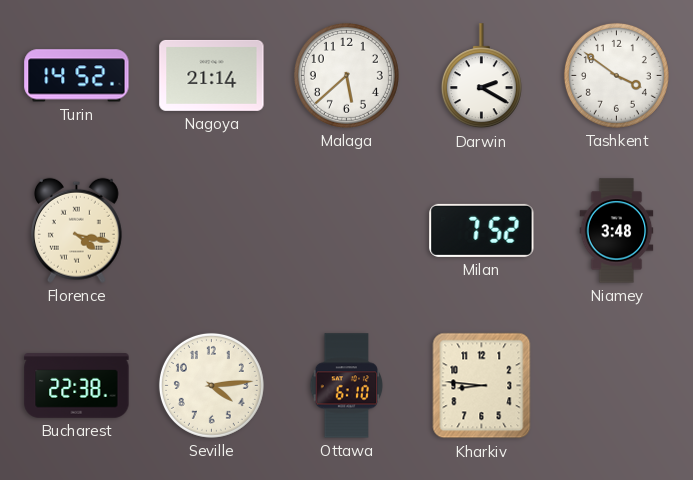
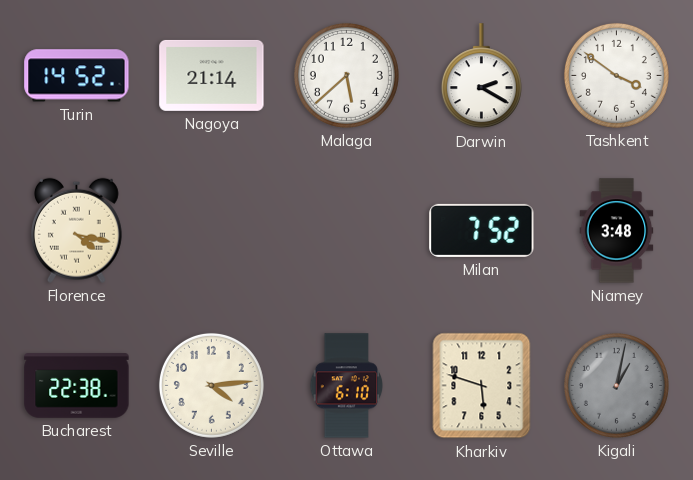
Kharkiv: 8:46 -> 5:48
Kigali: none -> 1:02
